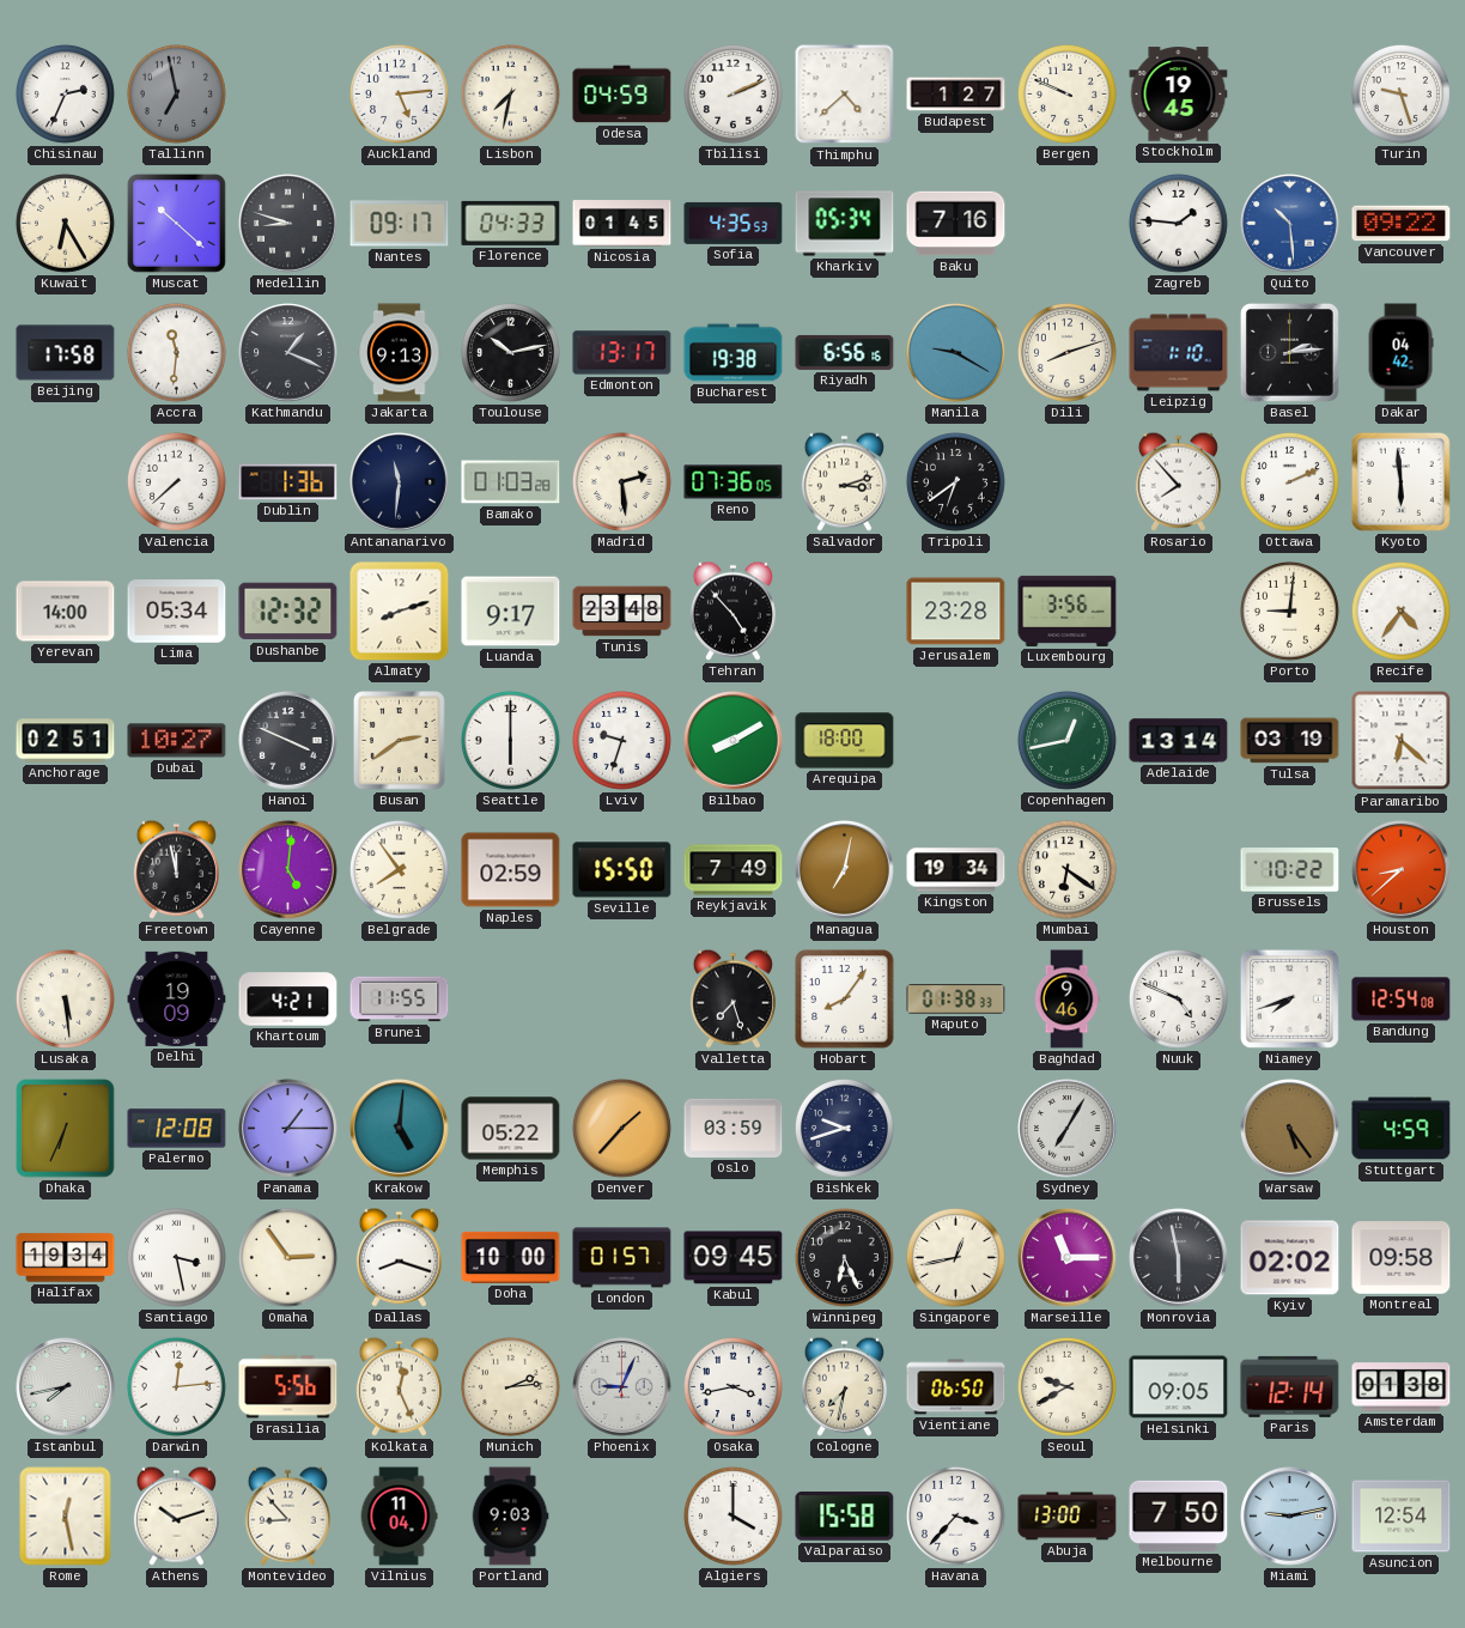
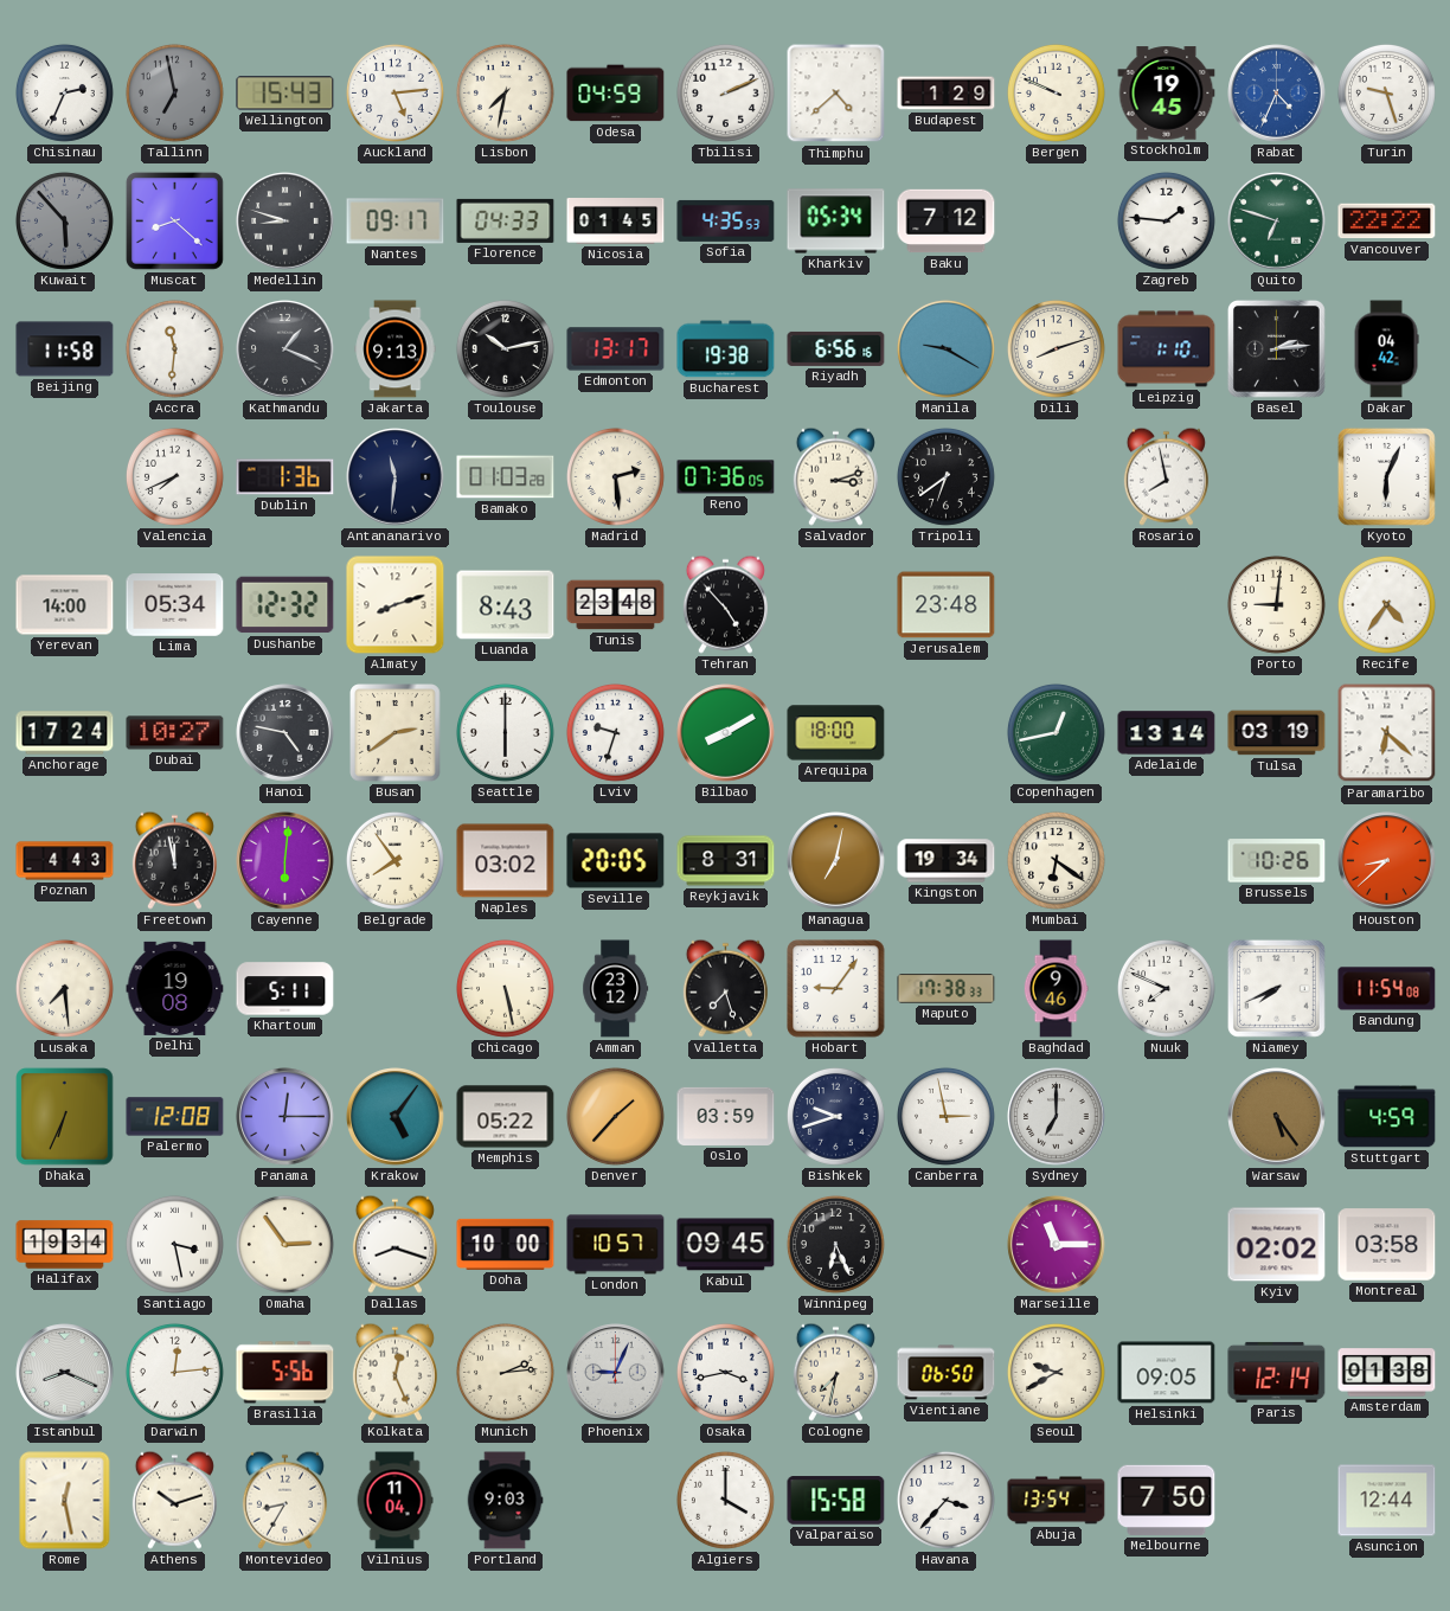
Wellington: none -> 15:43
Budapest: 1:27 -> 1:29
Rabat: none -> 4:34
Kuwait: 6:25 -> 5:53
Kuwait dial: cream -> grey
Muscat: 10:22 -> 8:22
Baku: 7:16 -> 7:12
Quito: 10:29 -> 6:48
Quito dial: blue -> green
Vancouver: 09:22 -> 22:22
Beijing: 17:58 -> 11:58
Valencia: 7:38 -> 7:41
Rosario: 7:53 -> 7:58
Ottawa: 2:11 -> none
Kyoto: 5:59 -> 6:04
Luanda: 9:17 -> 8:43
Jerusalem: 23:28 -> 23:48
Luxembourg: 3:56 -> none
Anchorage: 02:51 -> 17:24
Hanoi: 3:49 -> 4:47
Poznan: none -> 4:43
Cayenne: 5:01 -> 6:01
Naples: 02:59 -> 03:02
Seville: 15:50 -> 20:05
Reykjavik: 7:49 -> 8:31
Brussels: 10:22 -> 10:26
Lusaka: 5:29 -> 7:29
Delhi: 19:09 -> 19:08
Khartoum: 4:21 -> 5:11
Brunei: 11:55 -> none
Chicago: none -> 5:28
Amman: none -> 23:12
Hobart: 8:06 -> 9:06
Maputo: 01:38 -> 17:38
Nuuk: 4:49 -> 7:49
Niamey: 7:42 -> 7:41
Bandung: 12:54 -> 11:54
Panama: 1:15 -> 12:15
Krakow: 5:01 -> 5:06
Canberra: none -> 2:58
Sydney: 7:05 -> 7:00
London: 01:57 -> 10:57
Singapore: 12:43 -> none
Monrovia: 5:58 -> none
Montreal: 09:58 -> 03:58
Istanbul: 7:43 -> 8:19
Montevideo: 8:53 -> 8:35
Abuja: 13:00 -> 13:54
Miami: 9:13 -> none
Asuncion: 12:54 -> 12:44
